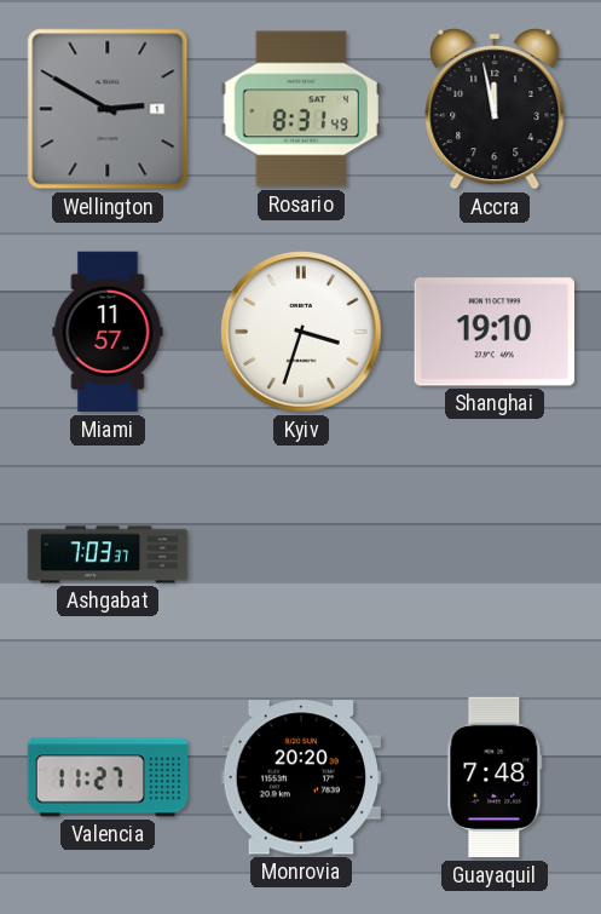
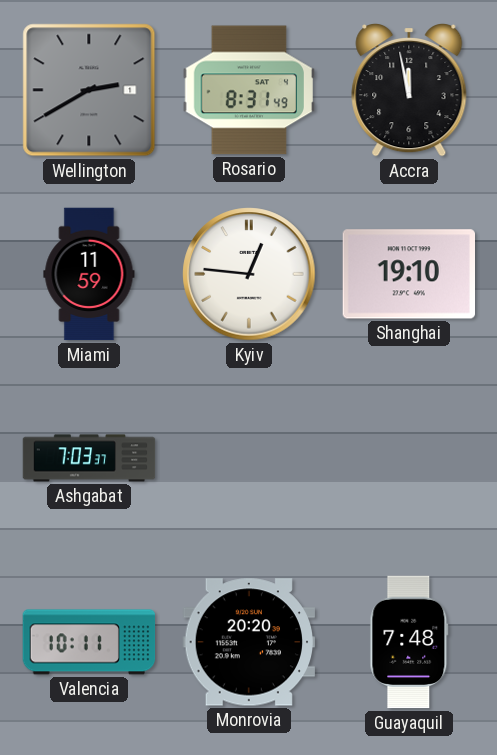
Wellington: 2:50 -> 2:40
Miami: 11:57 -> 11:59
Kyiv: 3:33 -> 12:46
Valencia: 11:27 -> 10:11
